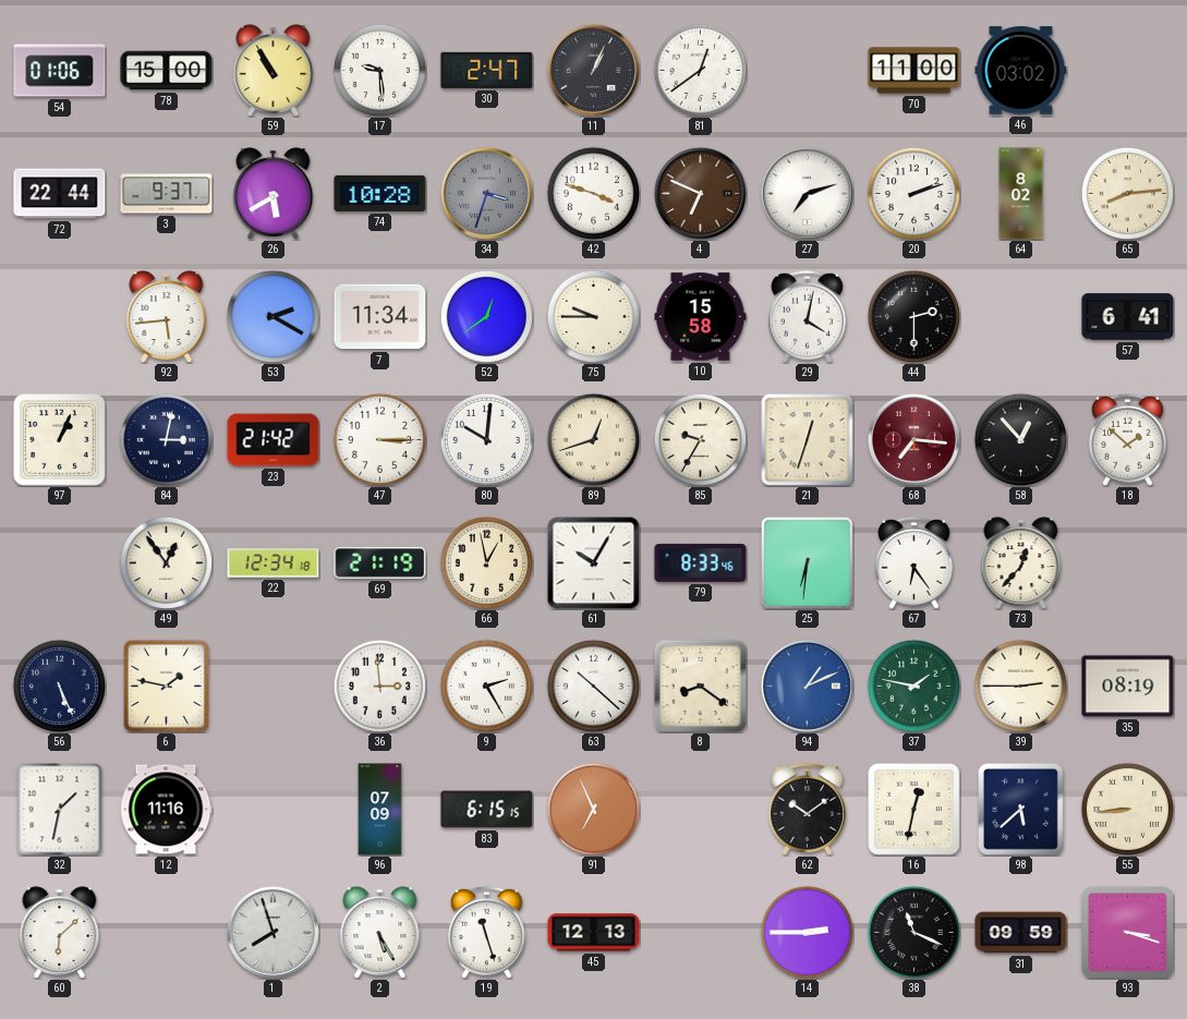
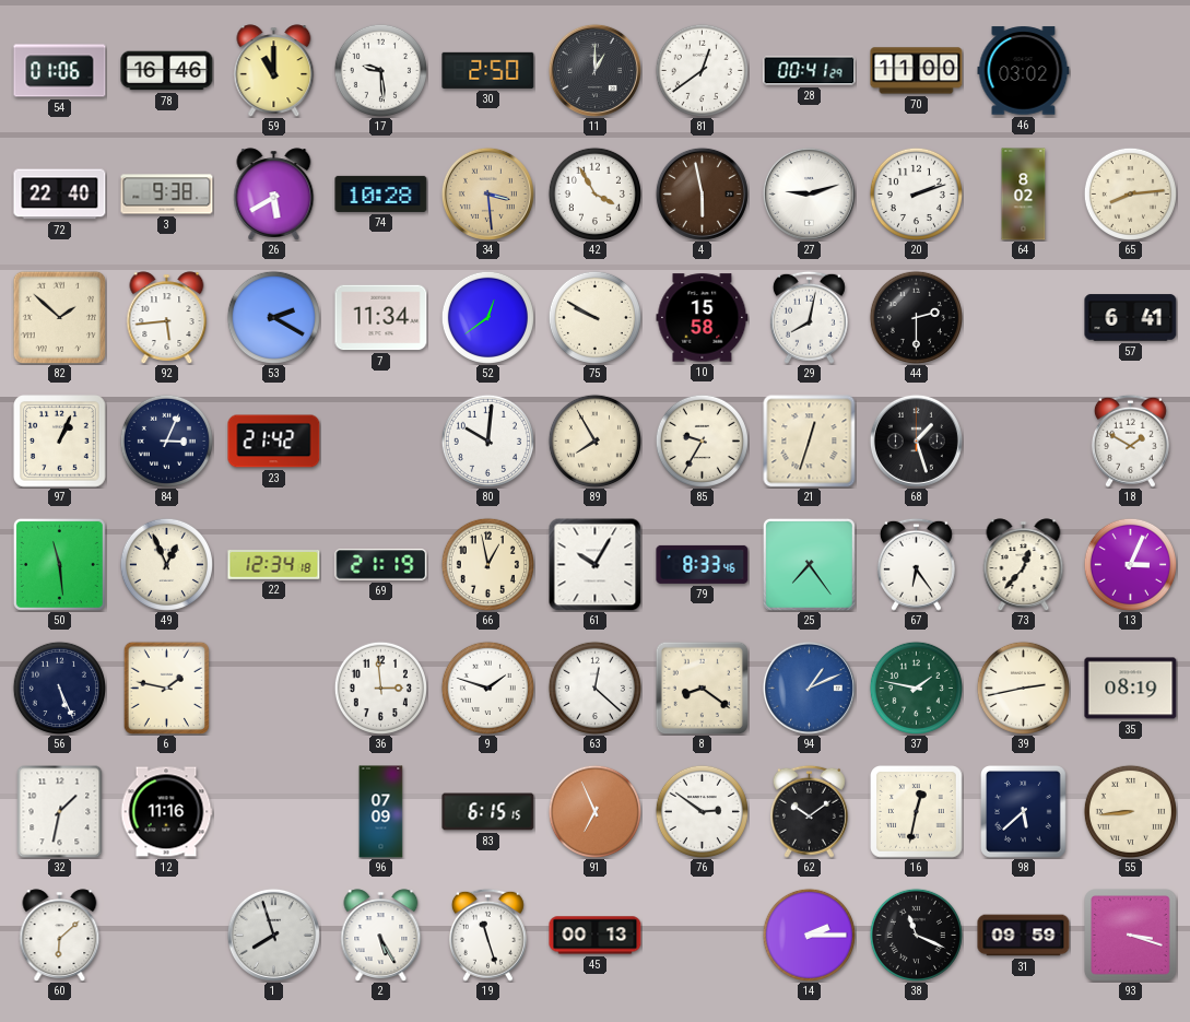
78: 15:00 -> 16:46
59: 10:55 -> 11:00
30: 2:47 -> 2:50
11: 1:04 -> 1:00
28: none -> 00:41
72: 22:44 -> 22:40
3: 9:37 -> 9:38
34: 3:33 -> 3:29
34 dial: grey -> champagne
42: 3:48 -> 3:55
4: 6:49 -> 5:58
27: 7:12 -> 9:12
82: none -> 1:52
75: 9:45 -> 9:50
29: 4:02 -> 8:02
84: 3:02 -> 3:04
47: 3:15 -> none
89: 12:42 -> 7:55
68: 7:16 -> 1:27
68 dial: burgundy -> black
58: 12:53 -> none
18: 1:52 -> 1:50
50: none -> 11:29
49: 12:54 -> 12:56
25: 6:31 -> 7:24
13: none -> 3:04
9: 2:25 -> 1:48
63: 10:22 -> 12:22
39: 2:45 -> 2:43
76: none -> 2:51
45: 12:13 -> 00:13
14: 2:45 -> 2:15
